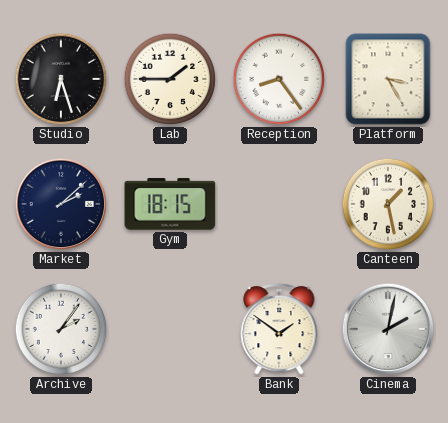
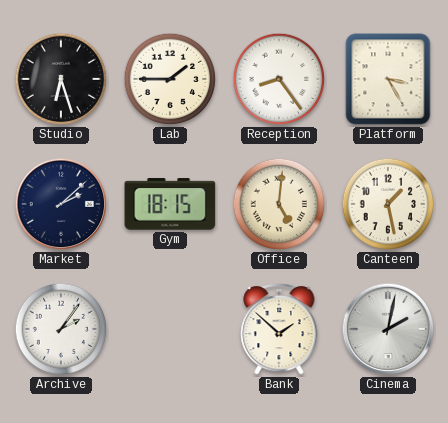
Office: none -> 5:01
Bank: 1:51 -> 1:52
